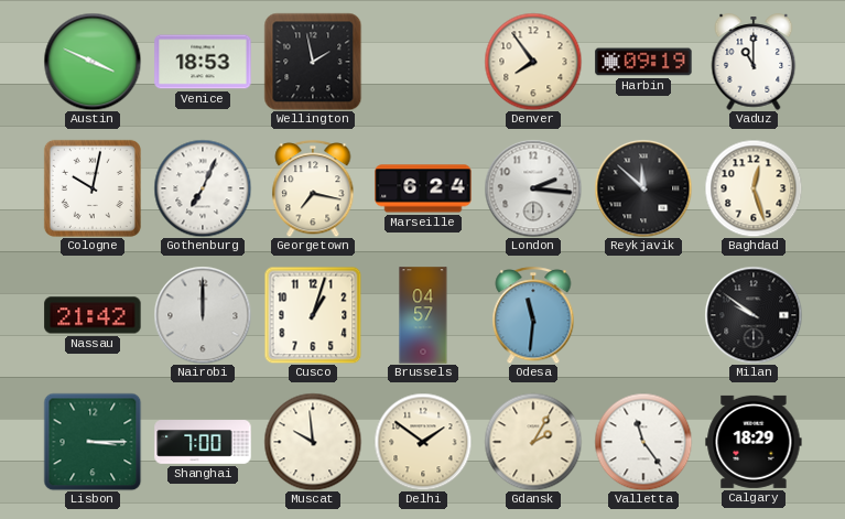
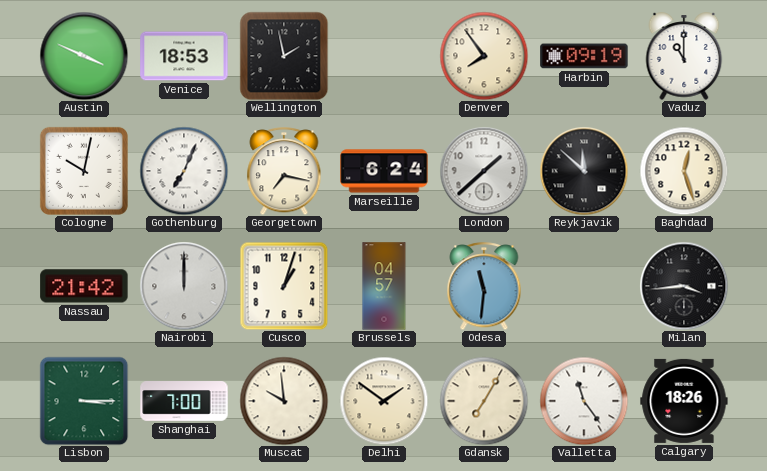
London: 2:16 -> 1:38
Milan: 9:51 -> 3:44
Gdansk: 2:05 -> 7:05
Calgary: 18:29 -> 18:26
